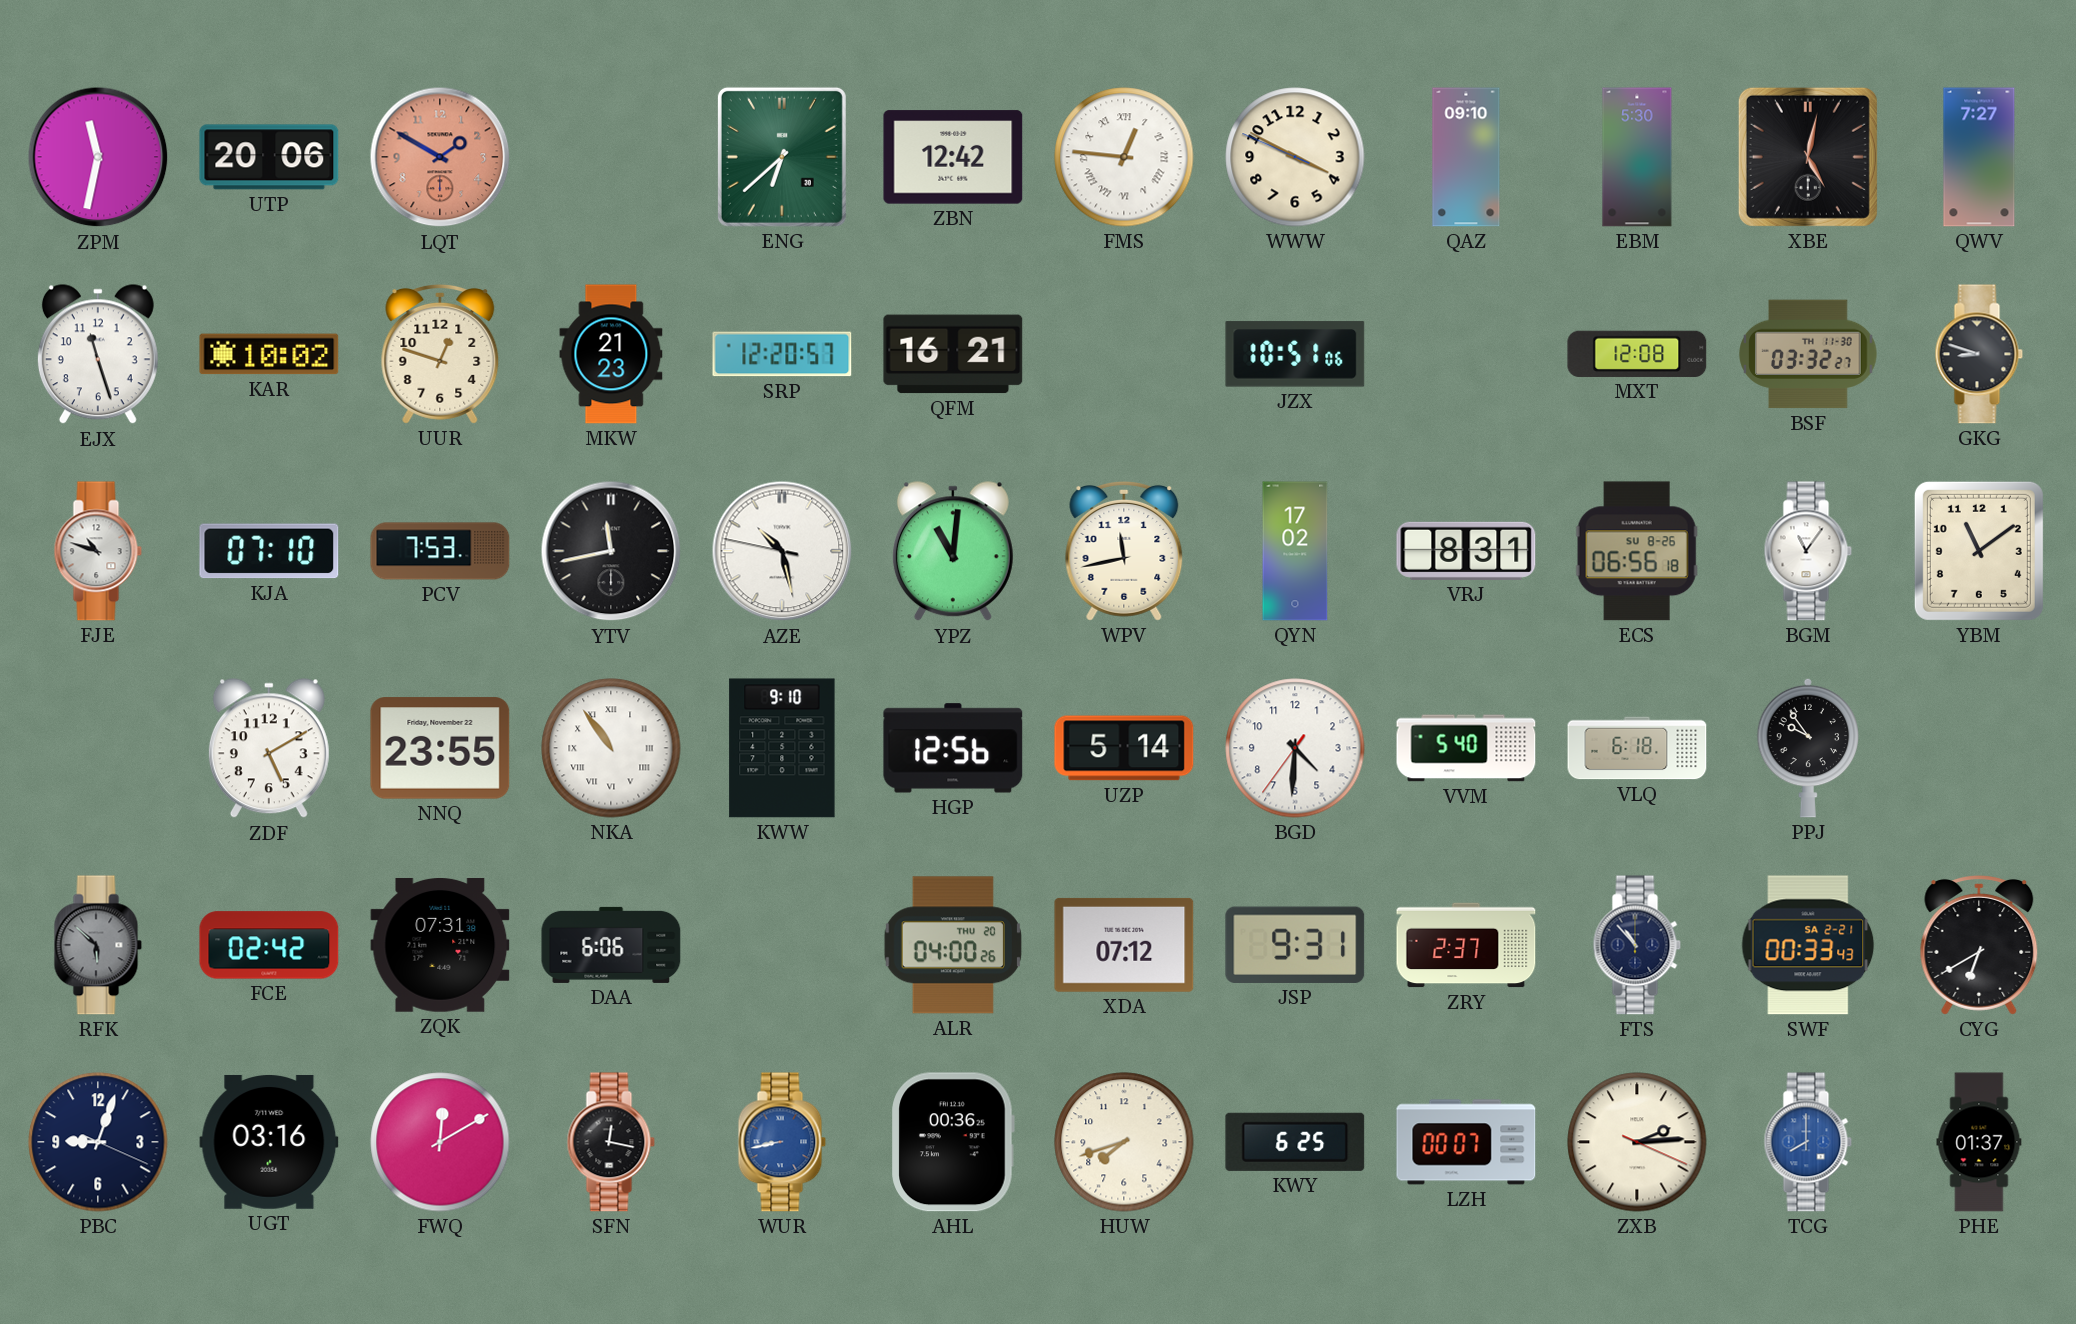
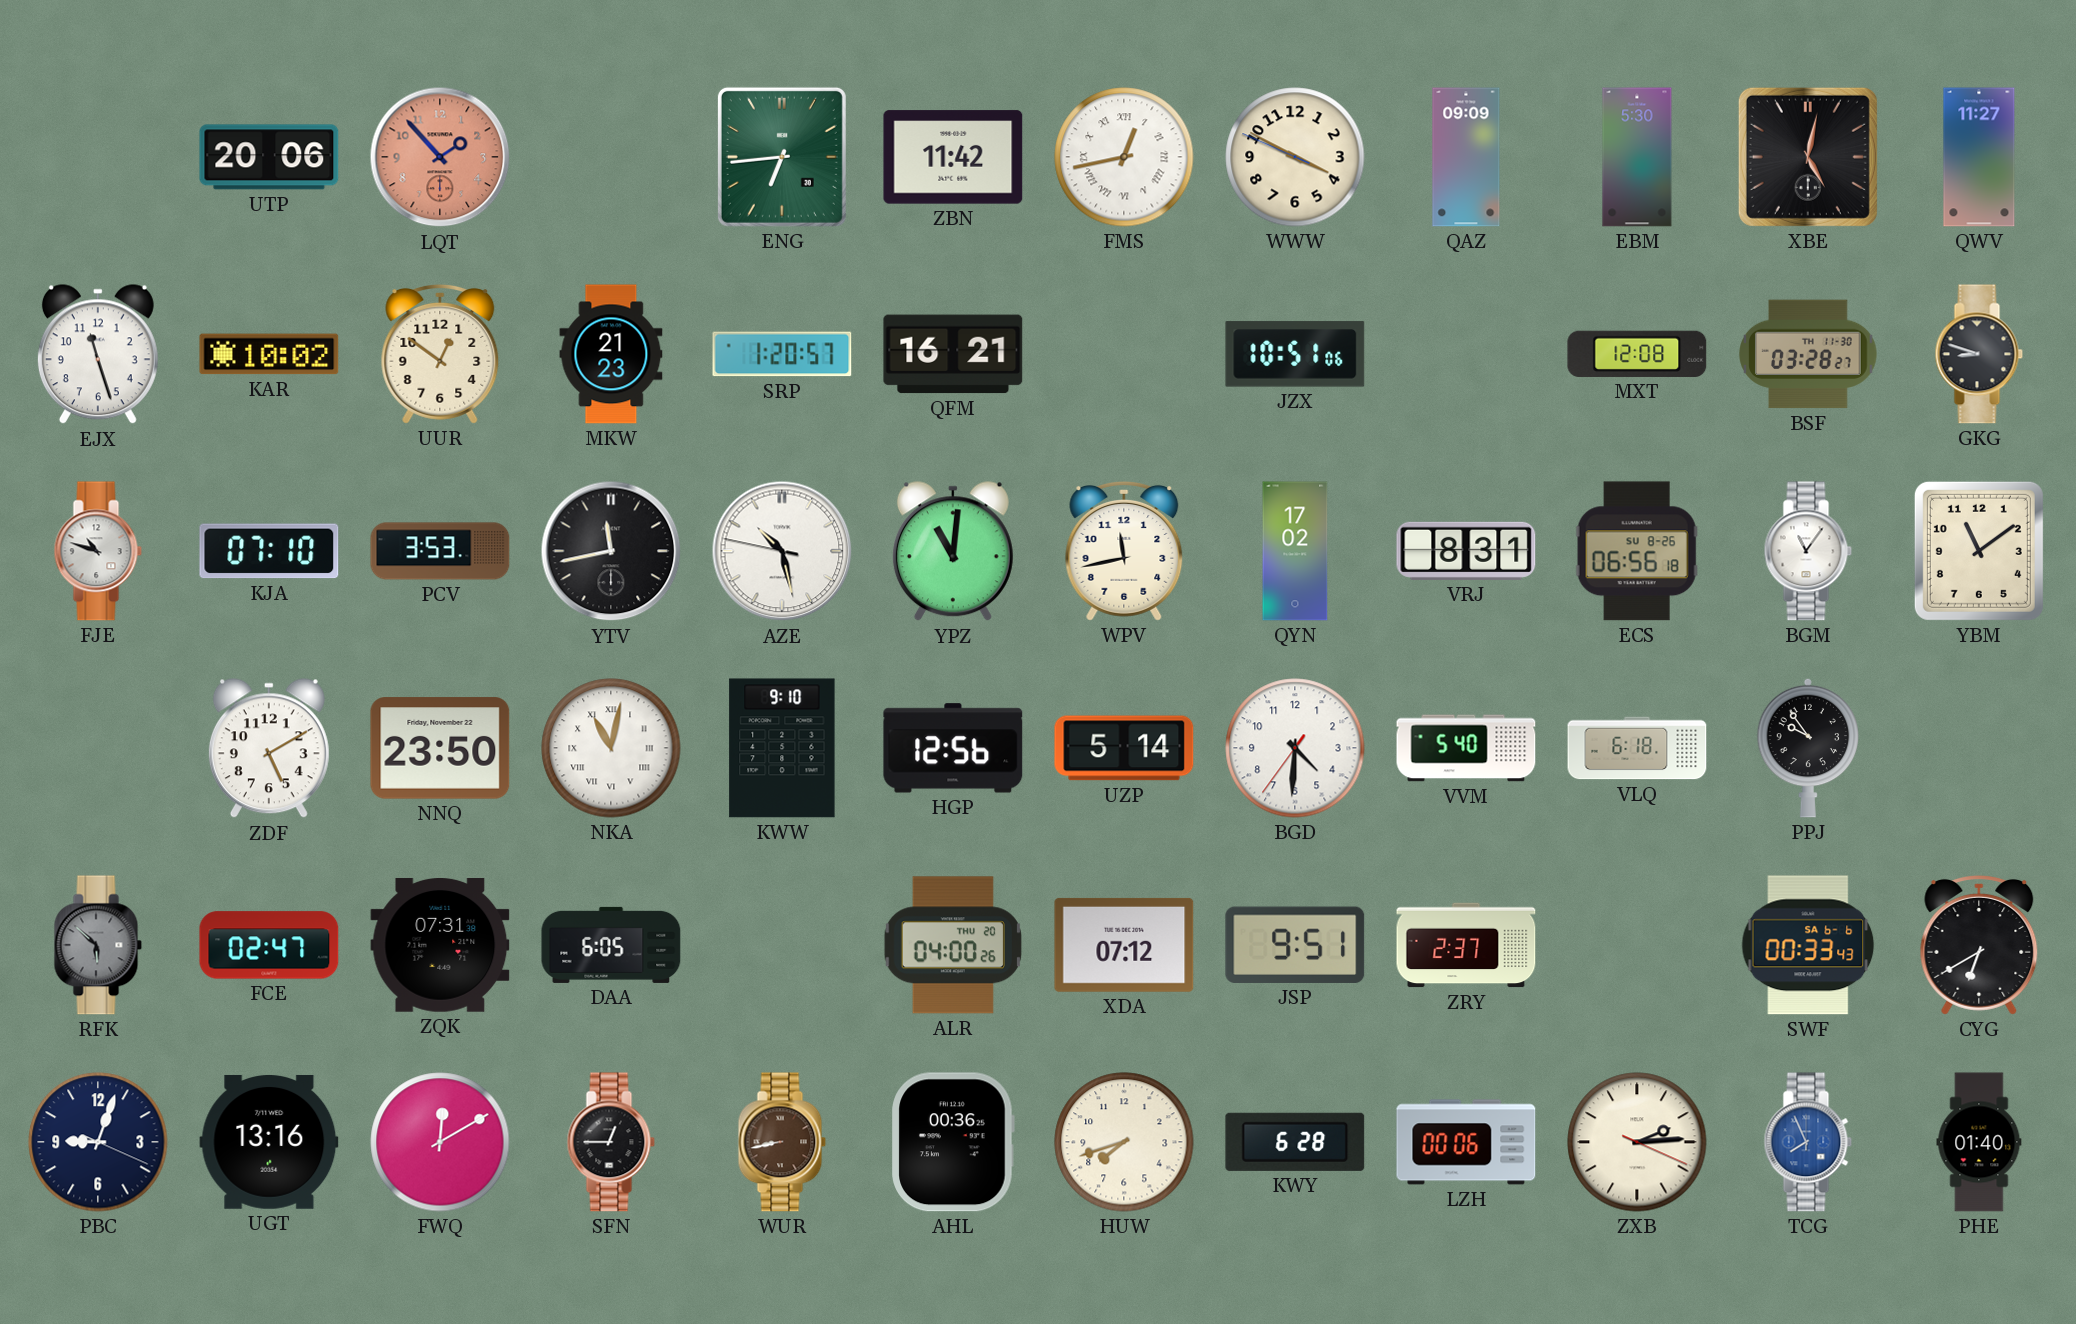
ZPM: 11:32 -> none
LQT: 1:50 -> 1:53
ENG: 6:38 -> 6:44
ZBN: 12:42 -> 11:42
FMS: 12:46 -> 12:43
QAZ: 09:10 -> 09:09
QWV: 7:27 -> 11:27
UUR: 12:48 -> 12:51
SRP: 12:20 -> 1:20
BSF: 03:32 -> 03:28
PCV: 7:53 -> 3:53
NNQ: 23:55 -> 23:50
NKA: 10:54 -> 11:02
FCE: 02:42 -> 02:47
DAA: 6:06 -> 6:05
JSP: 9:31 -> 9:51
FTS: 10:53 -> none
SWF date: SA 2-21 -> SA 6-6
UGT: 03:16 -> 13:16
SFN: 12:17 -> 12:45
WUR dial: blue -> brown
KWY: 6:25 -> 6:28
LZH: 00:07 -> 00:06
TCG: 8:00 -> 7:56
PHE: 01:37 -> 01:40
